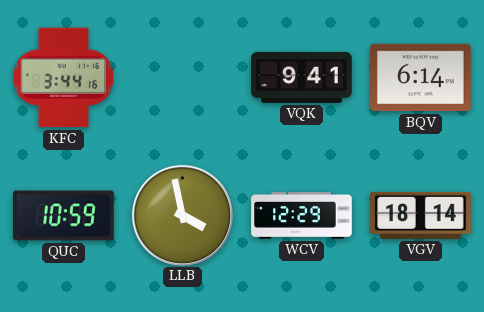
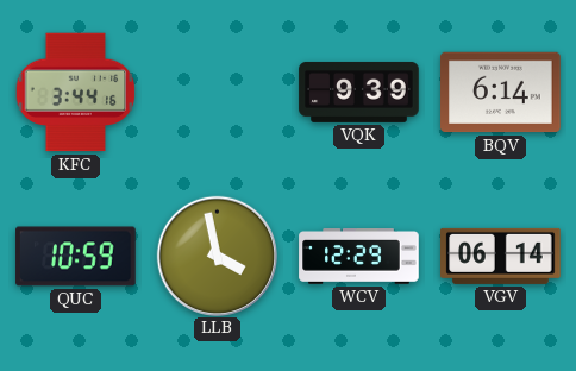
VQK: 9:41 -> 9:39
VGV: 18:14 -> 06:14
